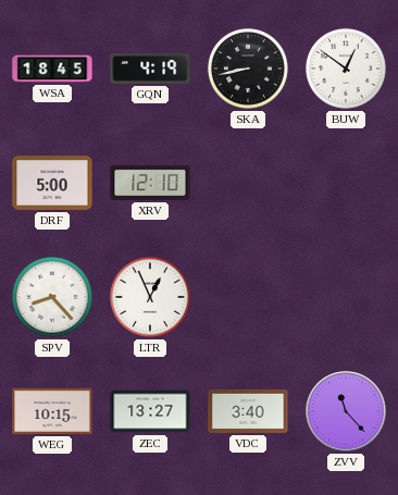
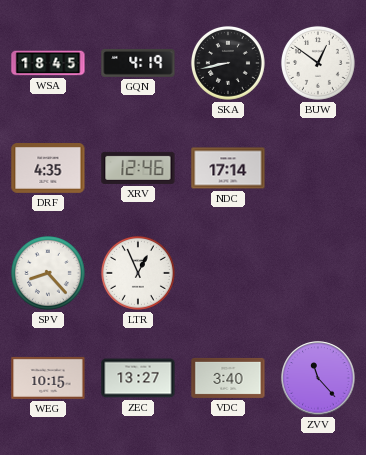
DRF: 5:00 -> 4:35
XRV: 12:10 -> 12:46
NDC: none -> 17:14
